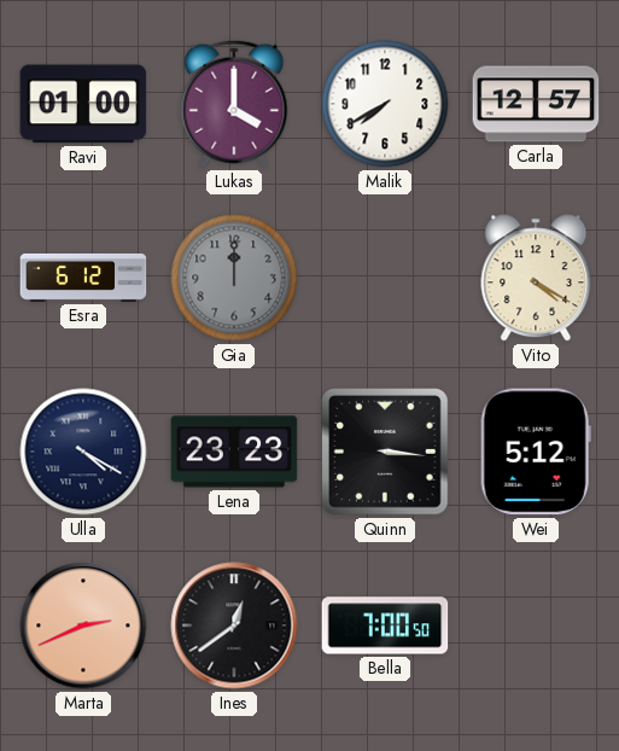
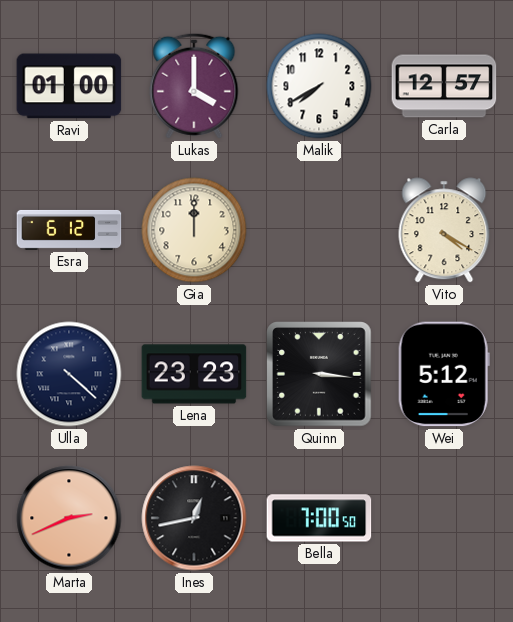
Gia dial: grey -> cream
Ulla: 4:20 -> 4:22
Ines: 12:39 -> 12:43
